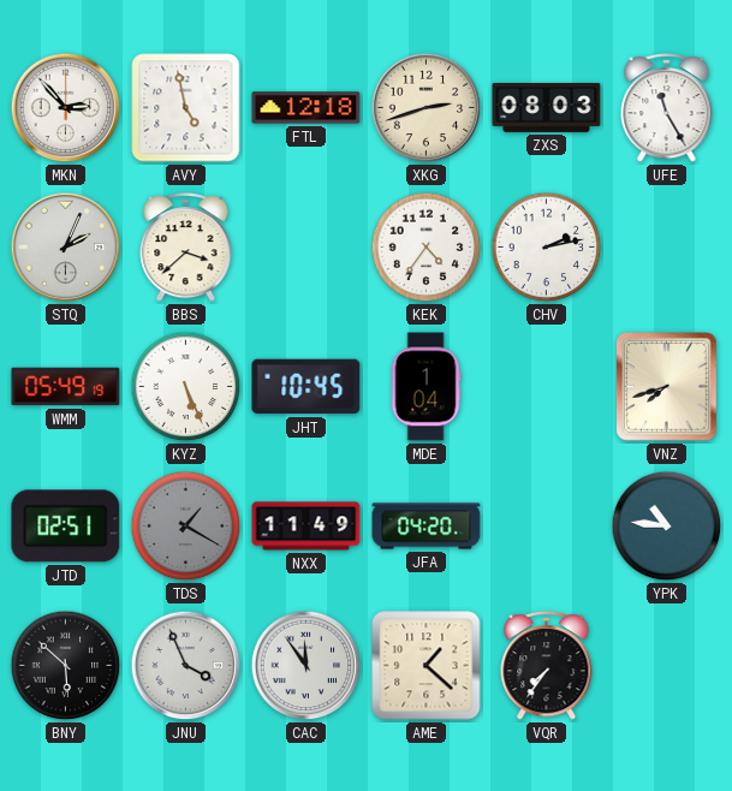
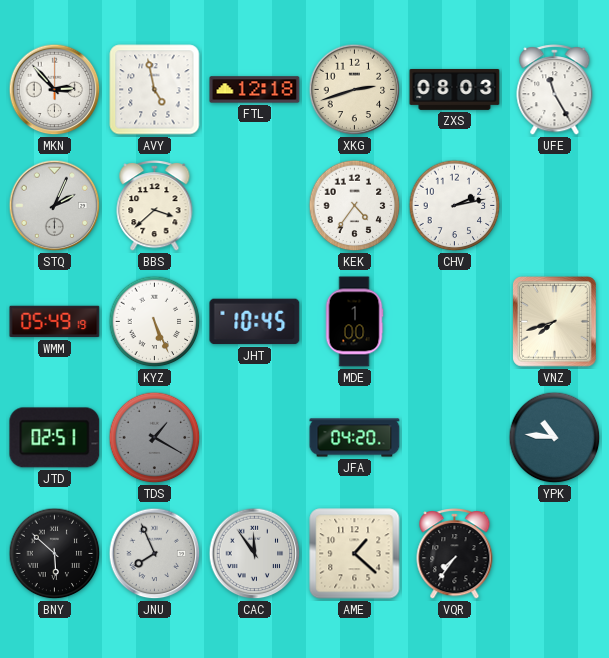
MDE: 1:04 -> 1:00
NXX: 11:49 -> none
JNU: 3:56 -> 7:56
